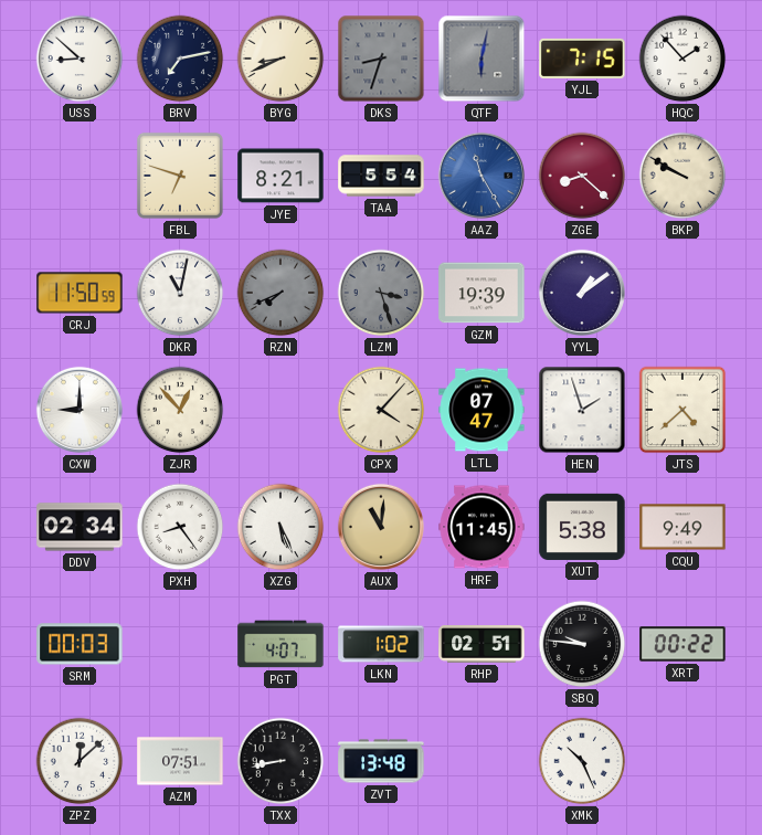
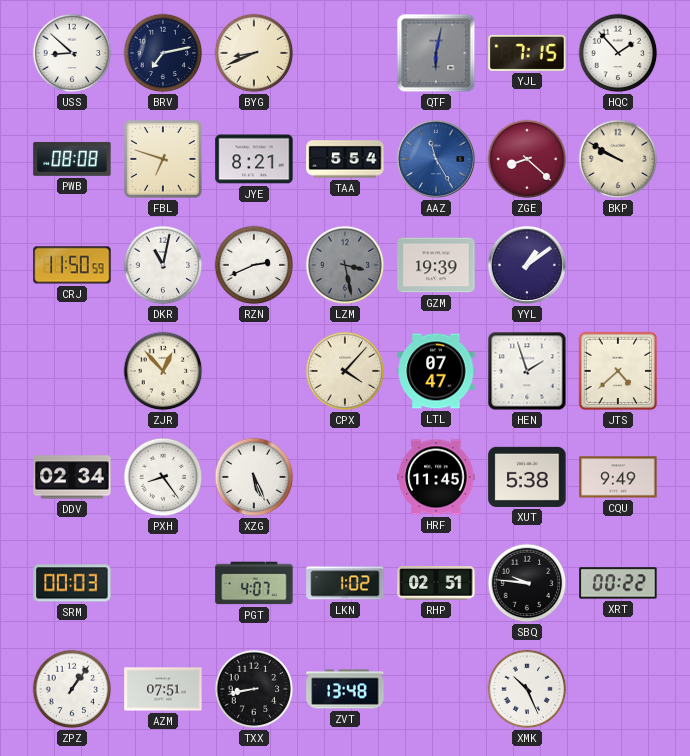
DKS: 8:33 -> none
PWB: none -> 08:08
RZN: 7:41 -> 2:41
RZN dial: grey -> white
LZM: 3:27 -> 3:28
CXW: 9:00 -> none
AUX: 11:01 -> none
ZPZ: 12:08 -> 1:06
